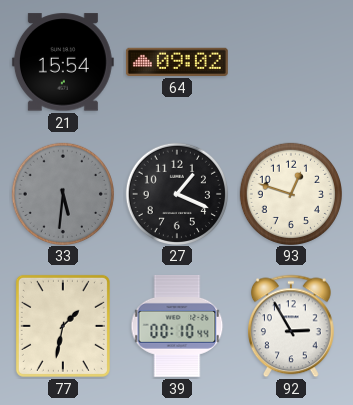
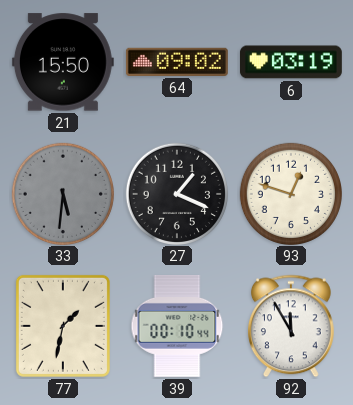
21: 15:54 -> 15:50
6: none -> 03:19
92: 2:55 -> 11:55
